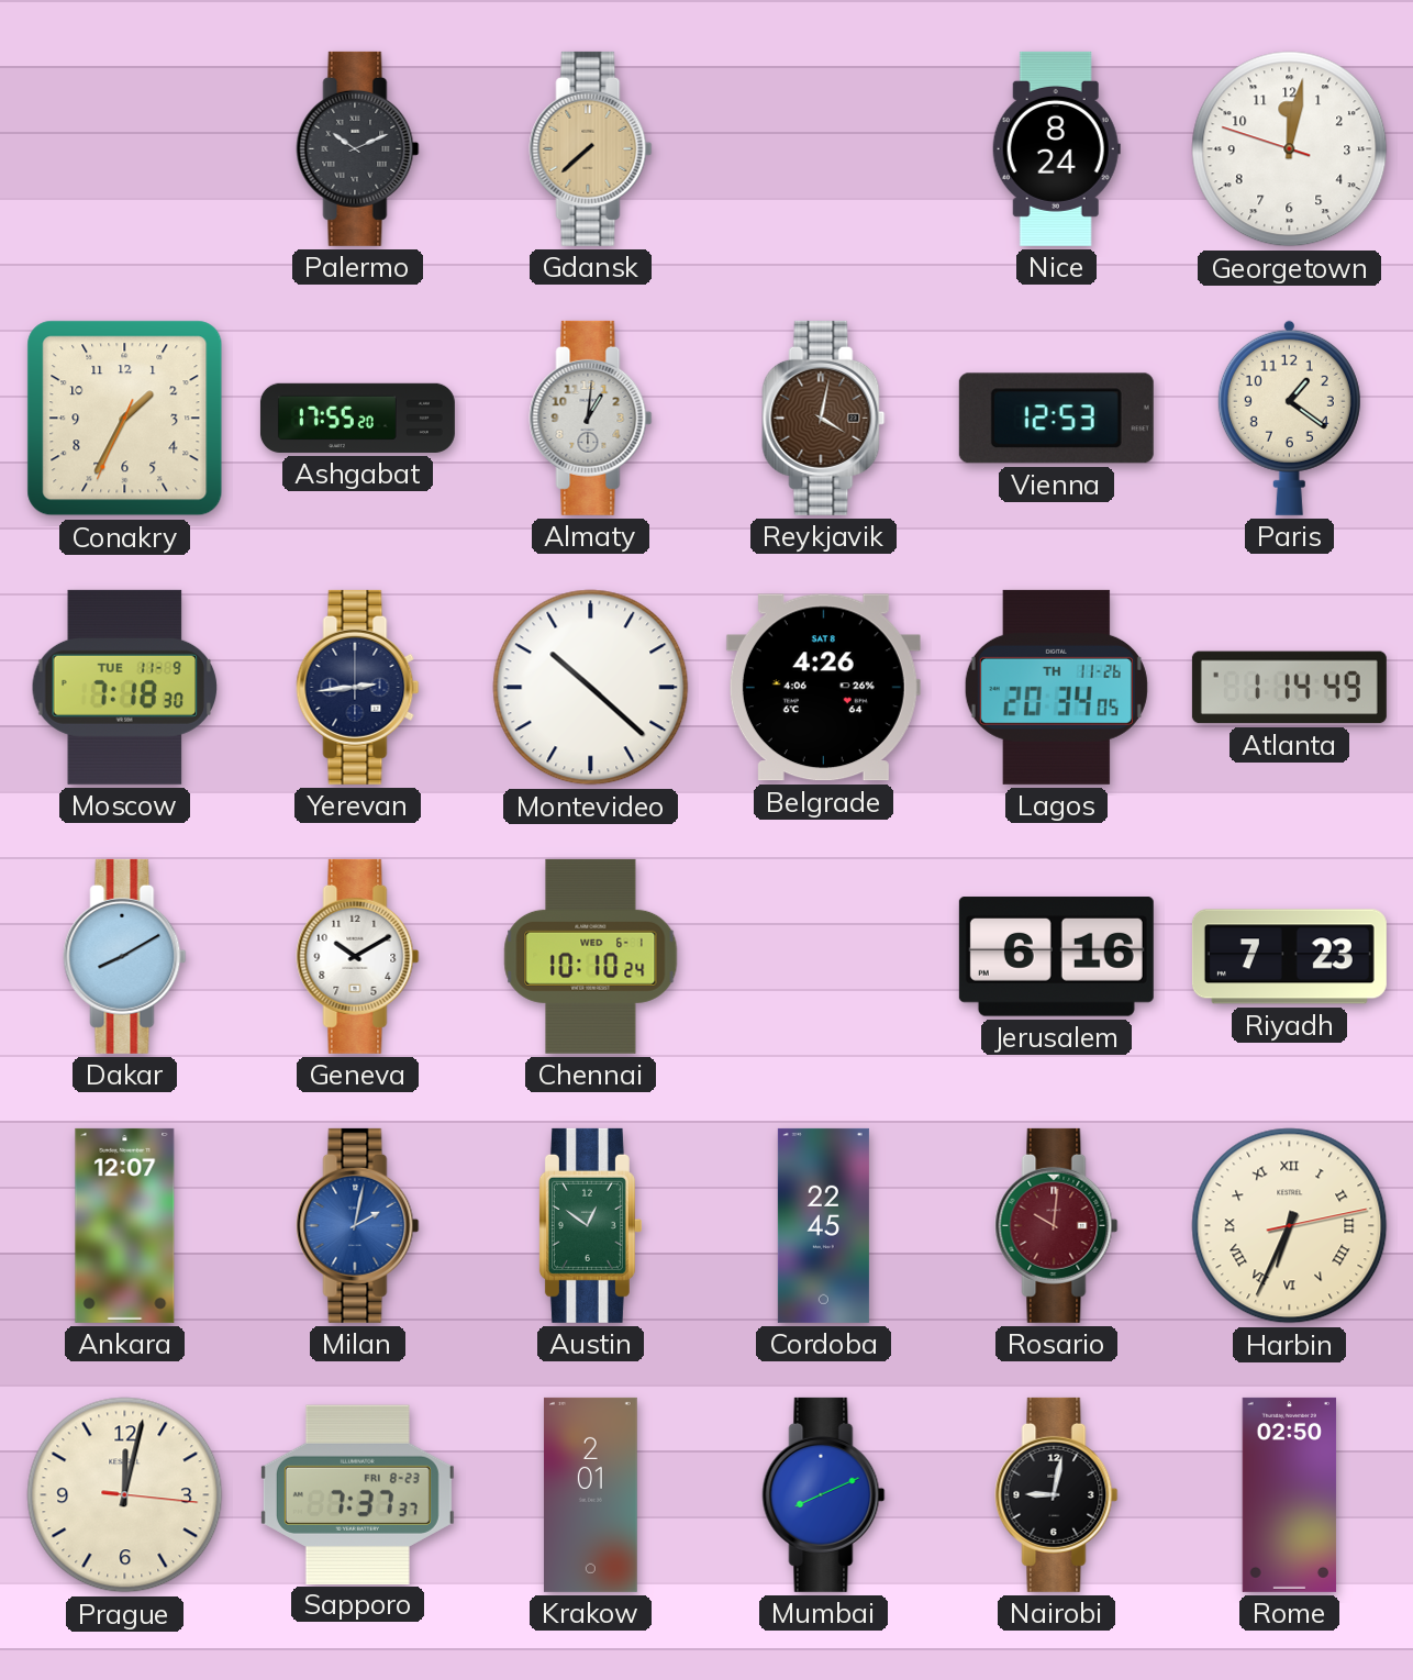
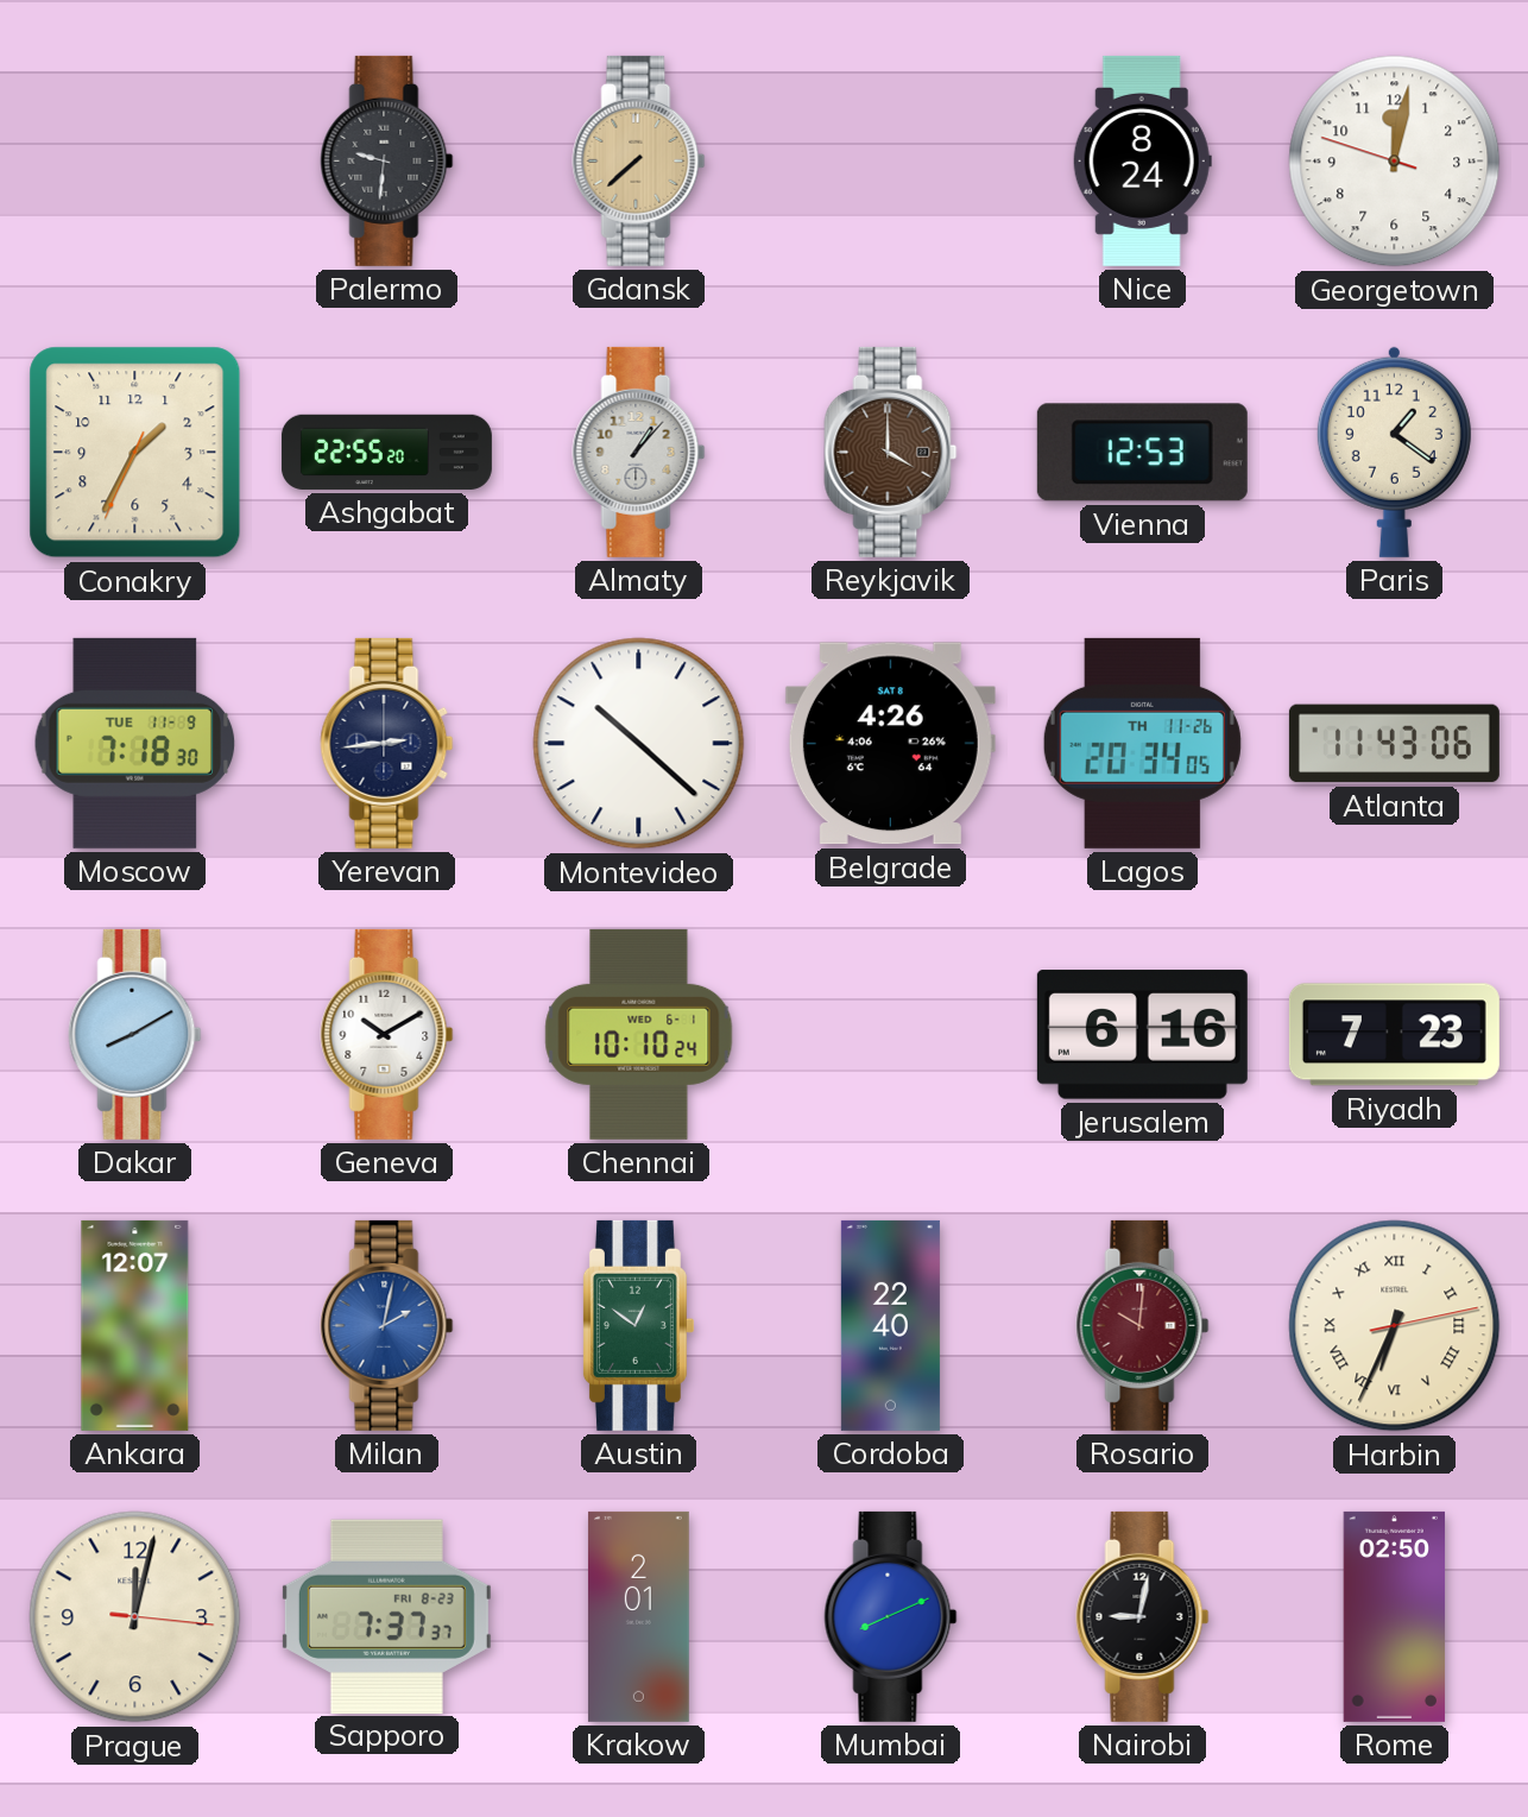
Palermo: 10:11 -> 9:31
Ashgabat: 17:55 -> 22:55
Almaty: 1:01 -> 1:07
Reykjavik: 4:02 -> 4:00
Atlanta: 1:14 -> 11:43
Cordoba: 22:45 -> 22:40
